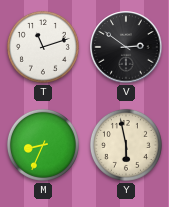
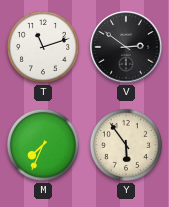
M: 8:34 -> 7:34
Y: 5:58 -> 5:54
